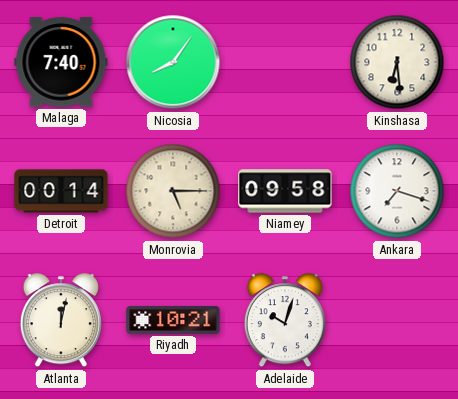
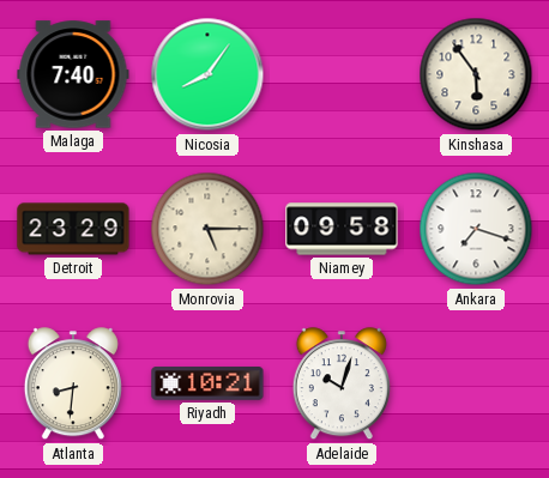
Kinshasa: 6:29 -> 5:54
Detroit: 00:14 -> 23:29
Atlanta: 12:02 -> 8:31
